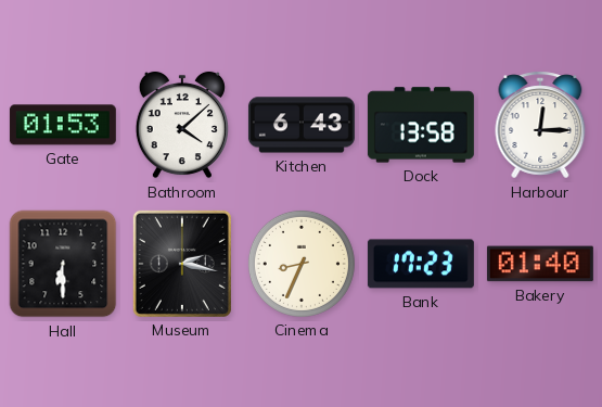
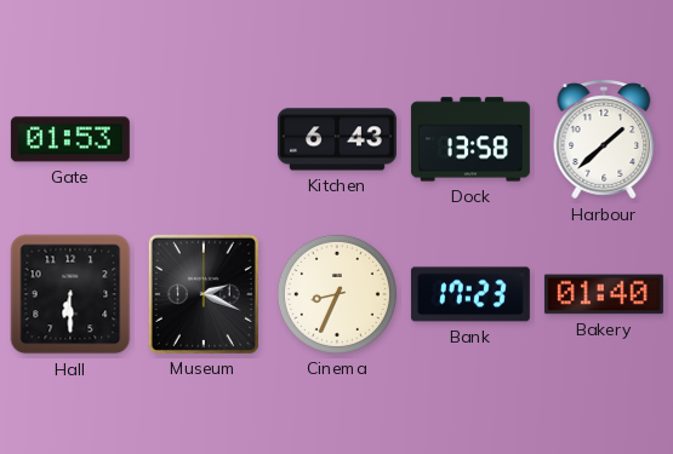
Bathroom: 4:08 -> none
Harbour: 12:15 -> 1:38
Museum: 2:17 -> 2:19
